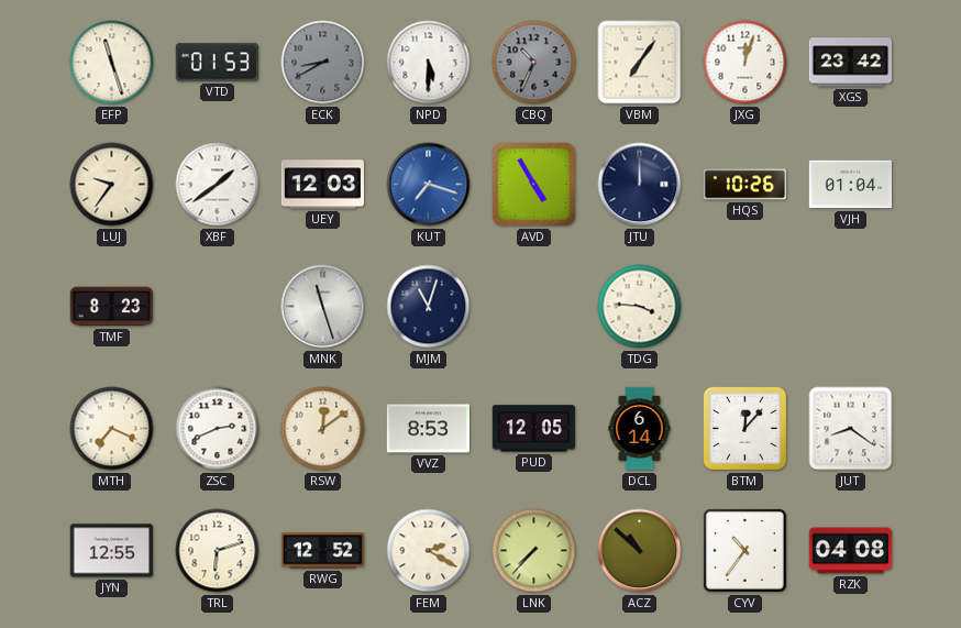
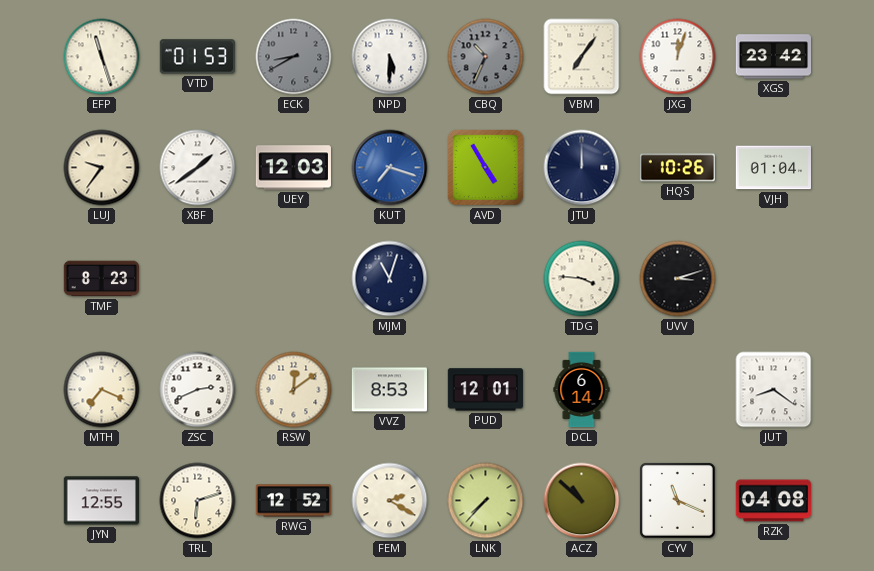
MNK: 11:27 -> none
UVV: none -> 3:12
PUD: 12:05 -> 12:01
BTM: 12:07 -> none
CYV: 10:36 -> 11:19
